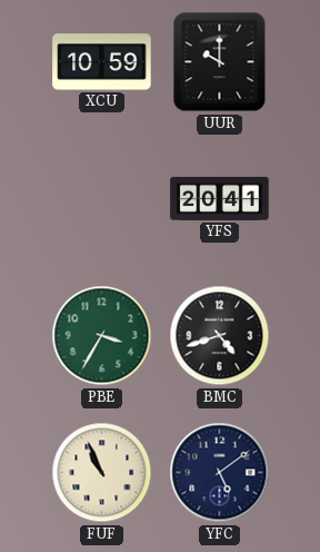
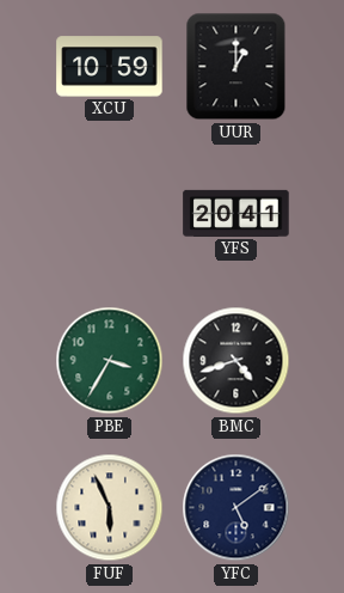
UUR: 10:00 -> 1:00
FUF: 10:56 -> 5:56
